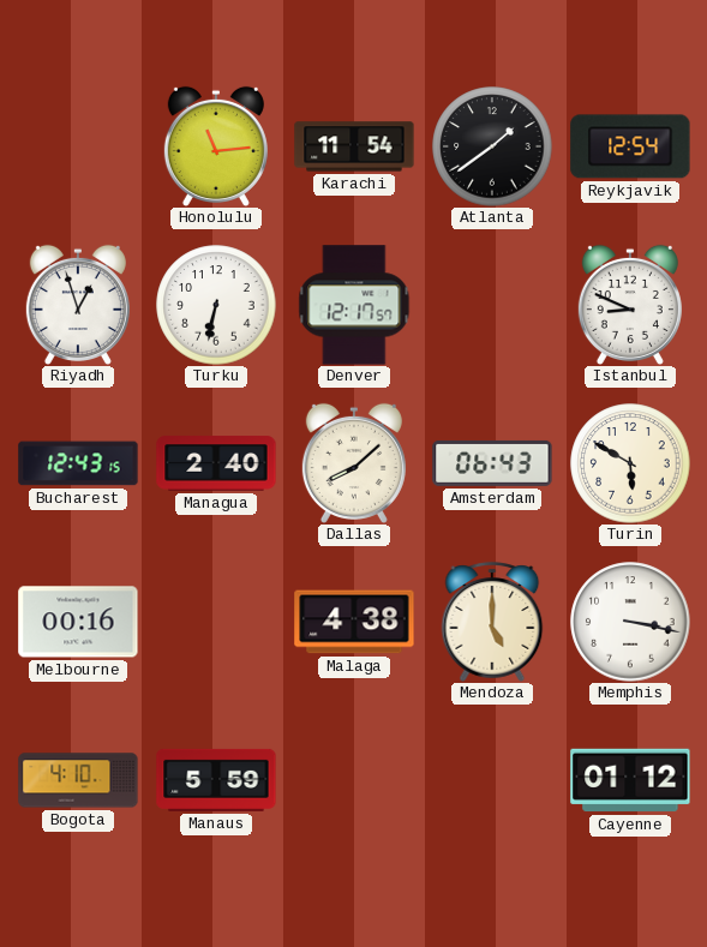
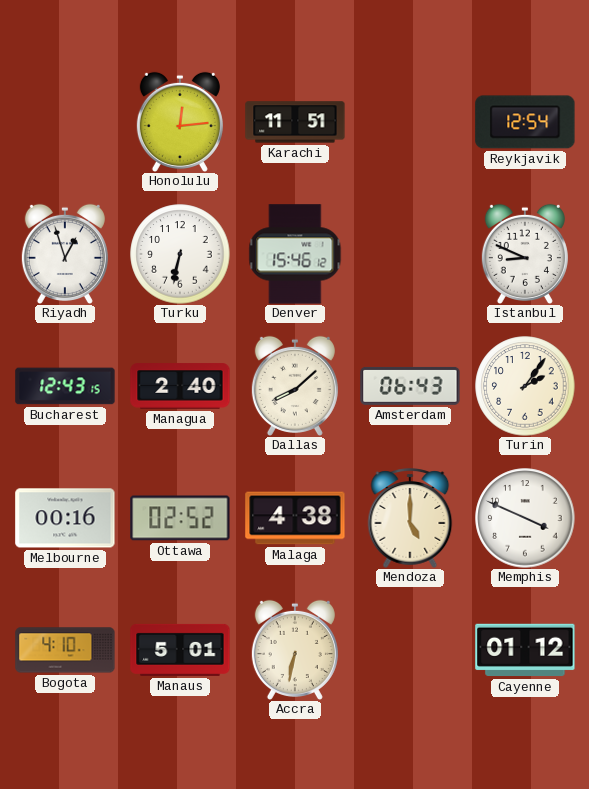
Honolulu: 11:14 -> 12:14
Karachi: 11:54 -> 11:51
Atlanta: 1:39 -> none
Denver: 12:17 -> 15:46
Turin: 5:50 -> 2:06
Ottawa: none -> 02:52
Memphis: 3:17 -> 3:49
Manaus: 5:59 -> 5:01
Accra: none -> 6:32
